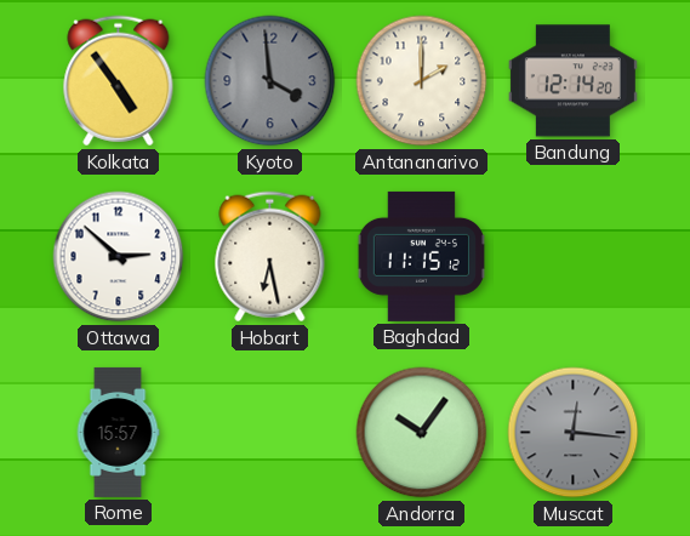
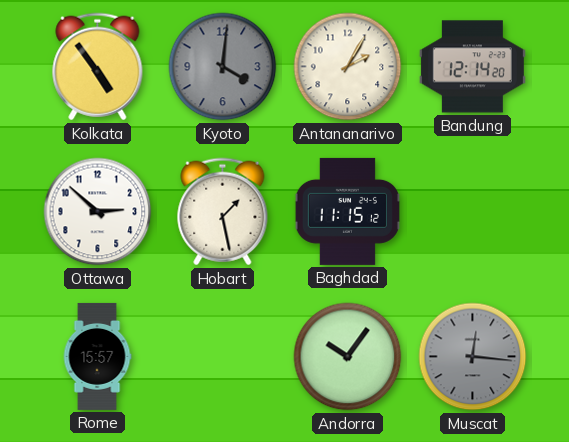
Kyoto: 3:59 -> 4:01
Antananarivo: 2:00 -> 2:05
Hobart: 6:28 -> 1:28
